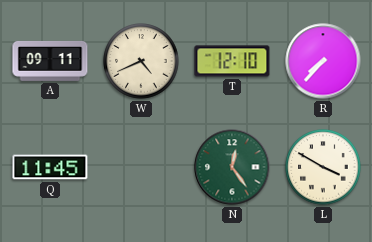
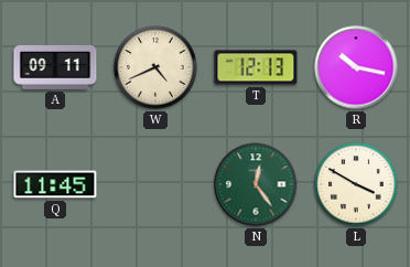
T: 12:10 -> 12:13
R: 7:37 -> 10:17
